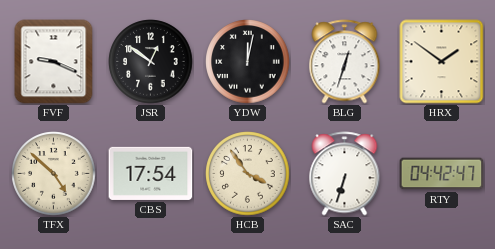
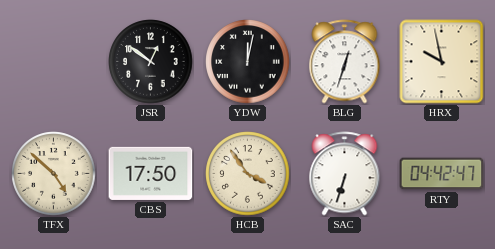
FVF: 9:19 -> none
HRX: 1:51 -> 9:58
CBS: 17:54 -> 17:50
